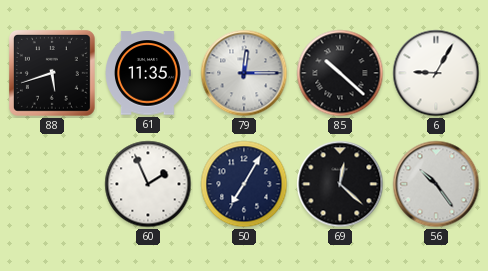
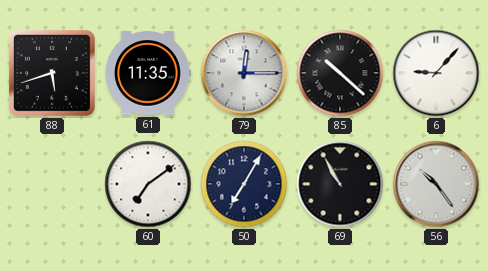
6: 9:05 -> 9:07
60: 1:56 -> 7:09
69: 12:22 -> 10:55
